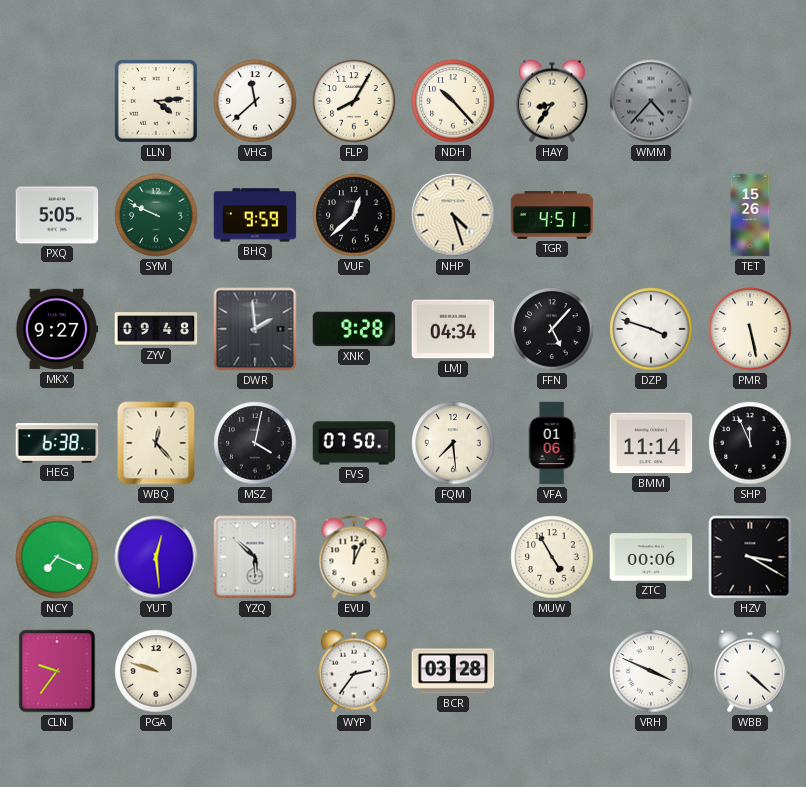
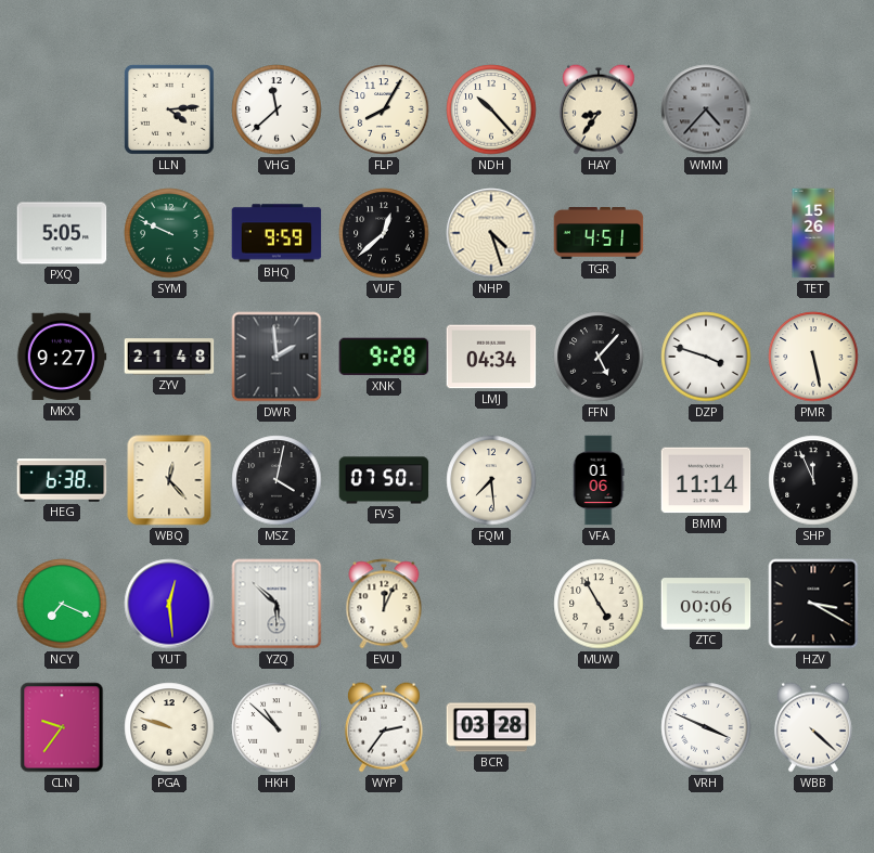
ZYV: 09:48 -> 21:48
HKH: none -> 10:52
